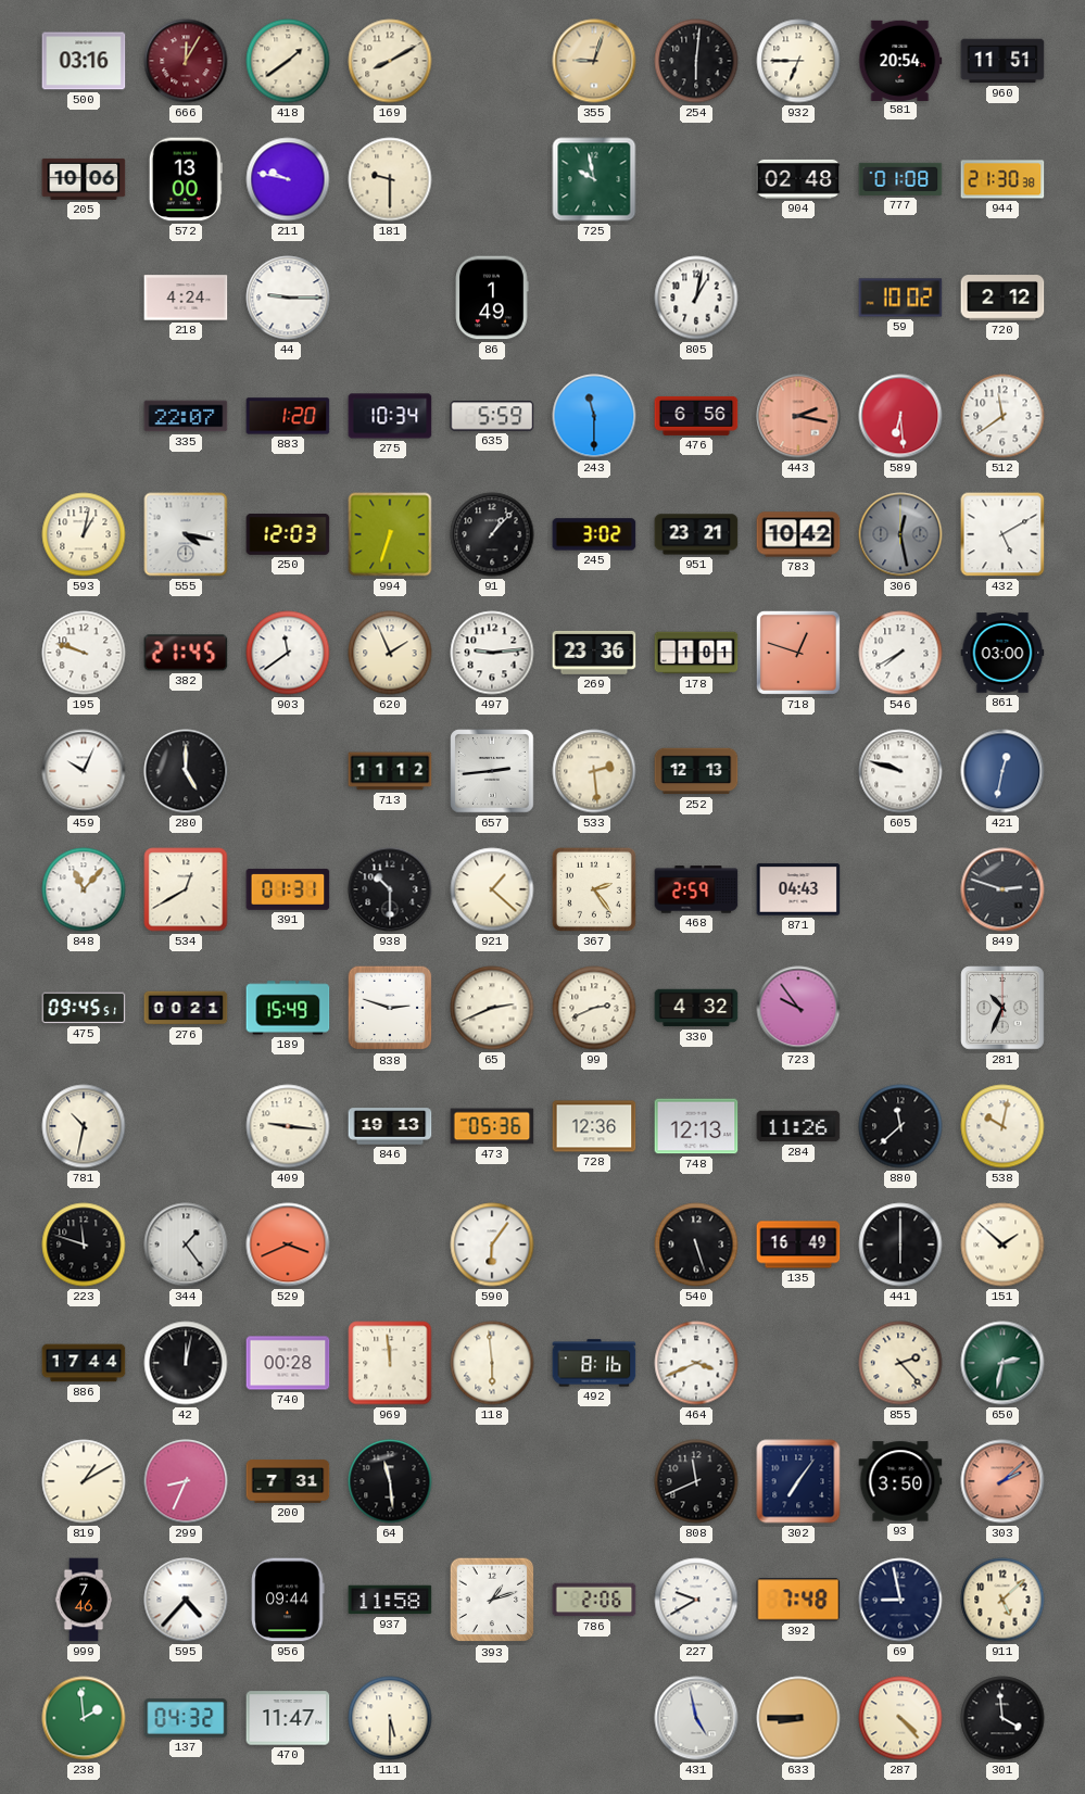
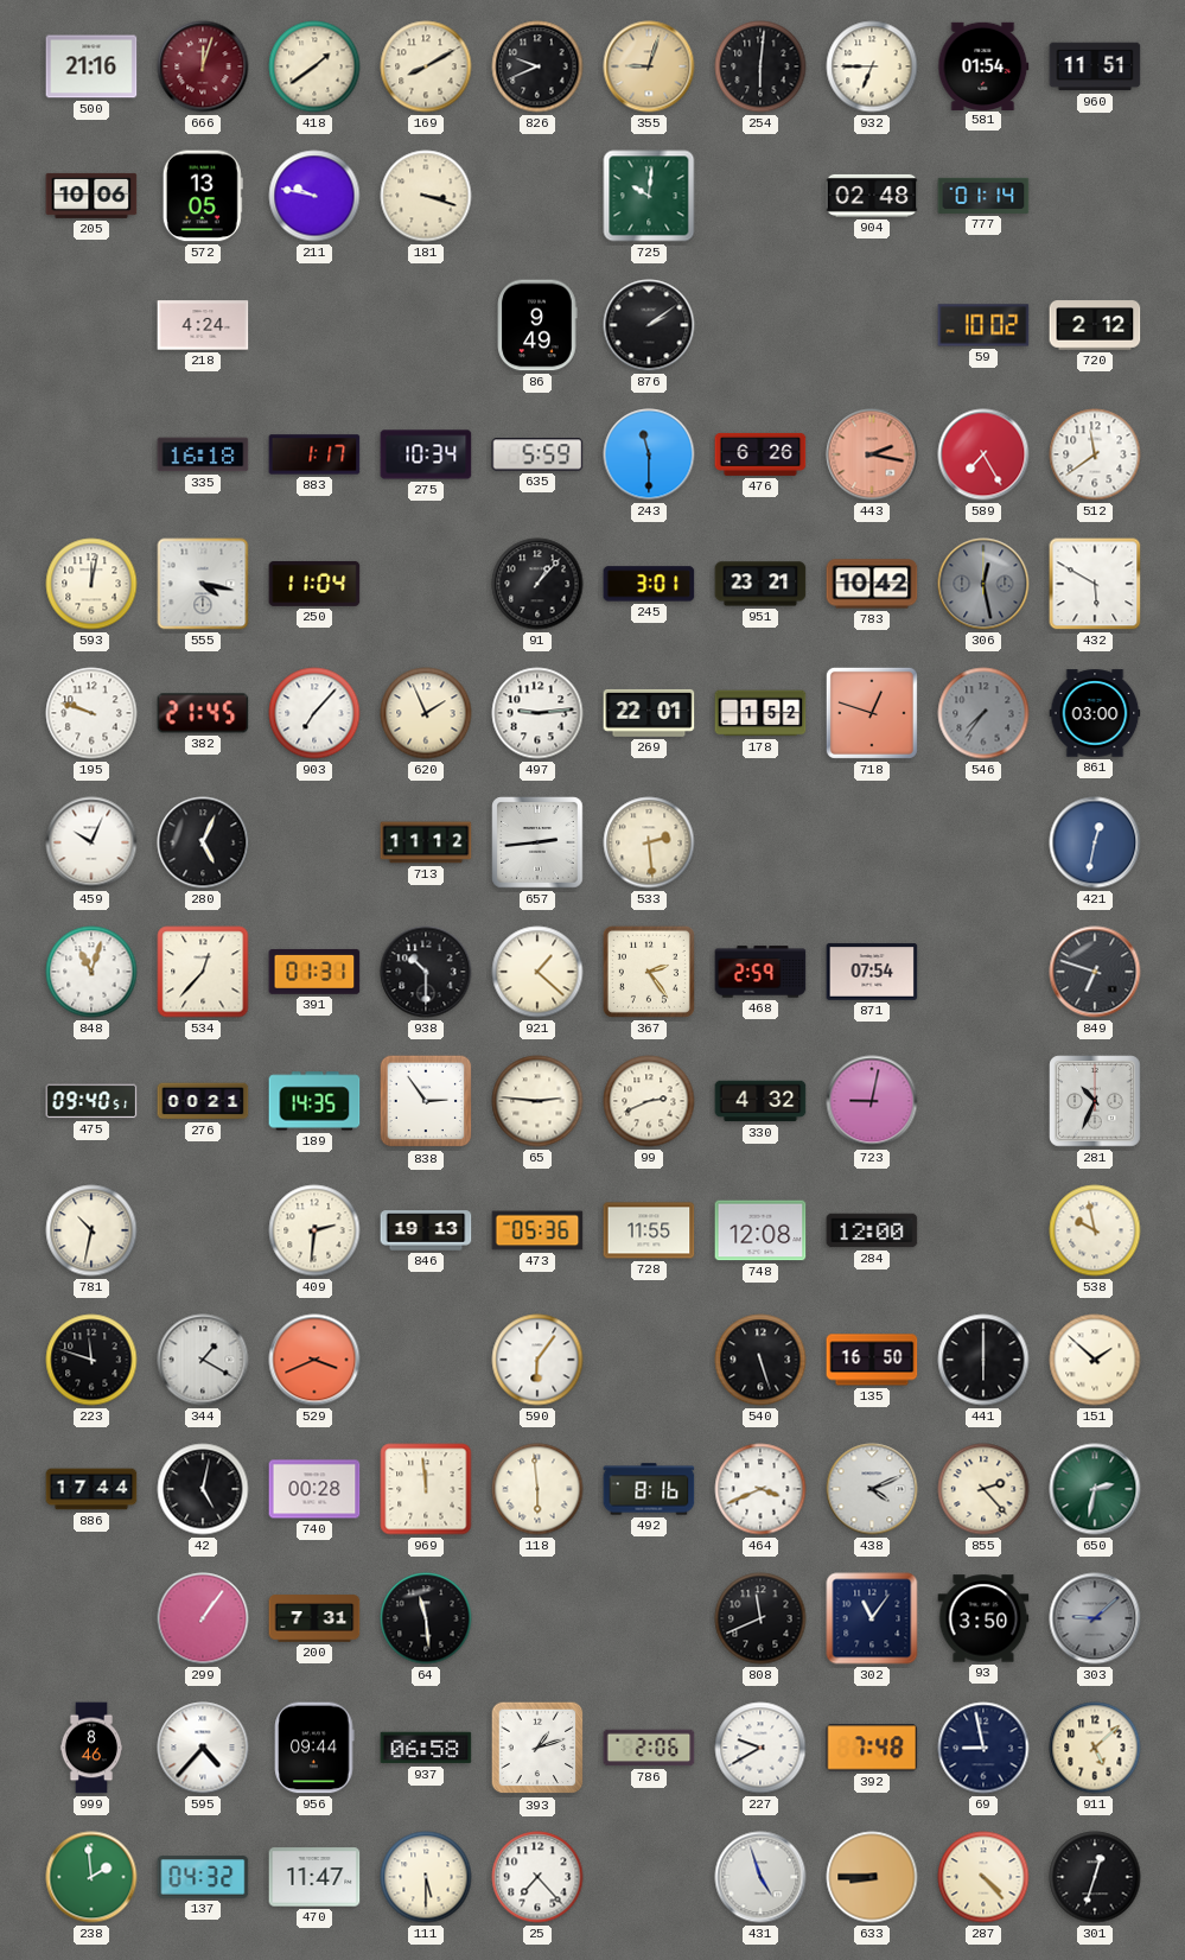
500: 03:16 -> 21:16
666: 12:05 -> 12:03
826: none -> 9:41
581: 20:54 -> 01:54
572: 13:00 -> 13:05
181: 9:30 -> 3:18
725: 9:58 -> 10:01
777: 01:08 -> 01:14
944: 21:30 -> none
44: 9:15 -> none
86: 1:49 -> 9:49
876: none -> 2:09
805: 1:02 -> none
335: 22:07 -> 16:18
883: 1:20 -> 1:17
476: 6:56 -> 6:26
589: 6:29 -> 7:25
593: 1:02 -> 12:02
250: 12:03 -> 11:04
994: 6:33 -> none
245: 3:02 -> 3:01
432: 5:10 -> 5:50
903: 11:39 -> 7:07
269: 23:36 -> 22:01
178: 1:01 -> 1:52
546: 7:40 -> 7:36
546 dial: white -> grey
280: 5:00 -> 5:04
252: 12:13 -> none
605: 9:48 -> none
848: 11:07 -> 11:03
534: 12:40 -> 12:37
871: 04:43 -> 07:54
849: 2:48 -> 6:48
475: 09:45 -> 09:40
189: 15:49 -> 14:35
838: 2:48 -> 2:54
65: 2:41 -> 2:46
723: 9:54 -> 9:02
409: 9:16 -> 2:31
728: 12:36 -> 11:55
748: 12:13 -> 12:08
284: 11:26 -> 12:00
880: 11:38 -> none
538: 10:02 -> 9:58
344: 1:24 -> 1:20
135: 16:49 -> 16:50
42: 12:02 -> 5:02
438: none -> 4:11
819: 1:10 -> none
299: 8:34 -> 1:06
302: 7:06 -> 11:06
303: 2:08 -> 9:08
303 dial: salmon -> grey
999: 7:46 -> 8:46
937: 11:58 -> 06:58
25: none -> 7:23
431: 4:58 -> 4:57
301: 3:59 -> 12:33
